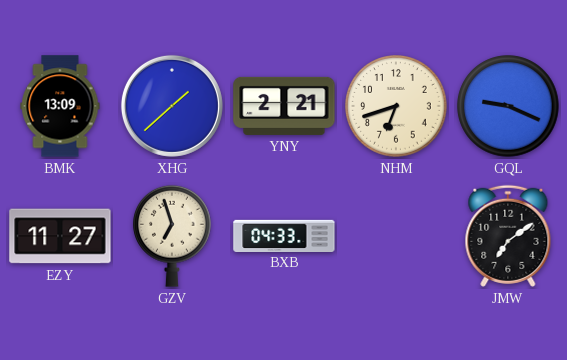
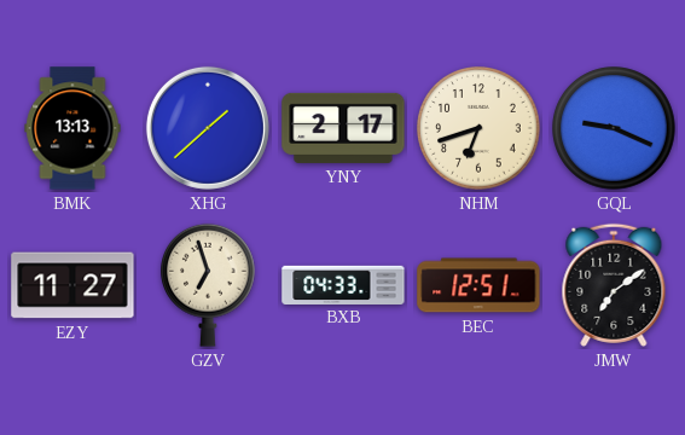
BMK: 13:09 -> 13:13
YNY: 2:21 -> 2:17
BEC: none -> 12:51
